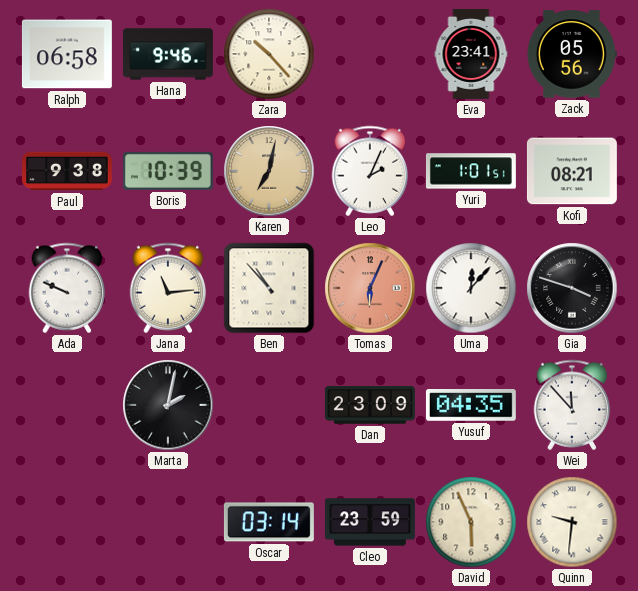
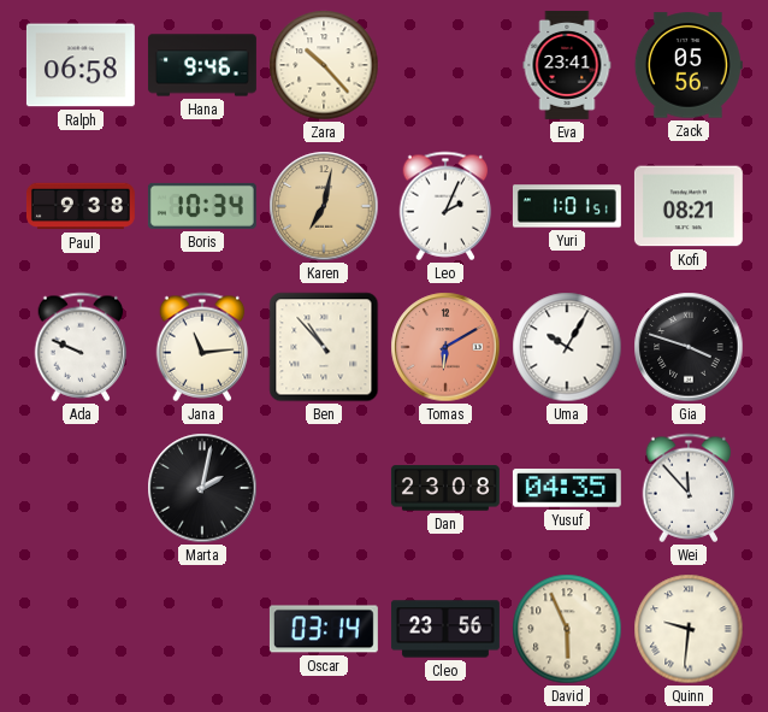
Boris: 10:39 -> 10:34
Tomas: 6:04 -> 6:10
Uma: 12:07 -> 10:05
Dan: 23:09 -> 23:08
Cleo: 23:59 -> 23:56
